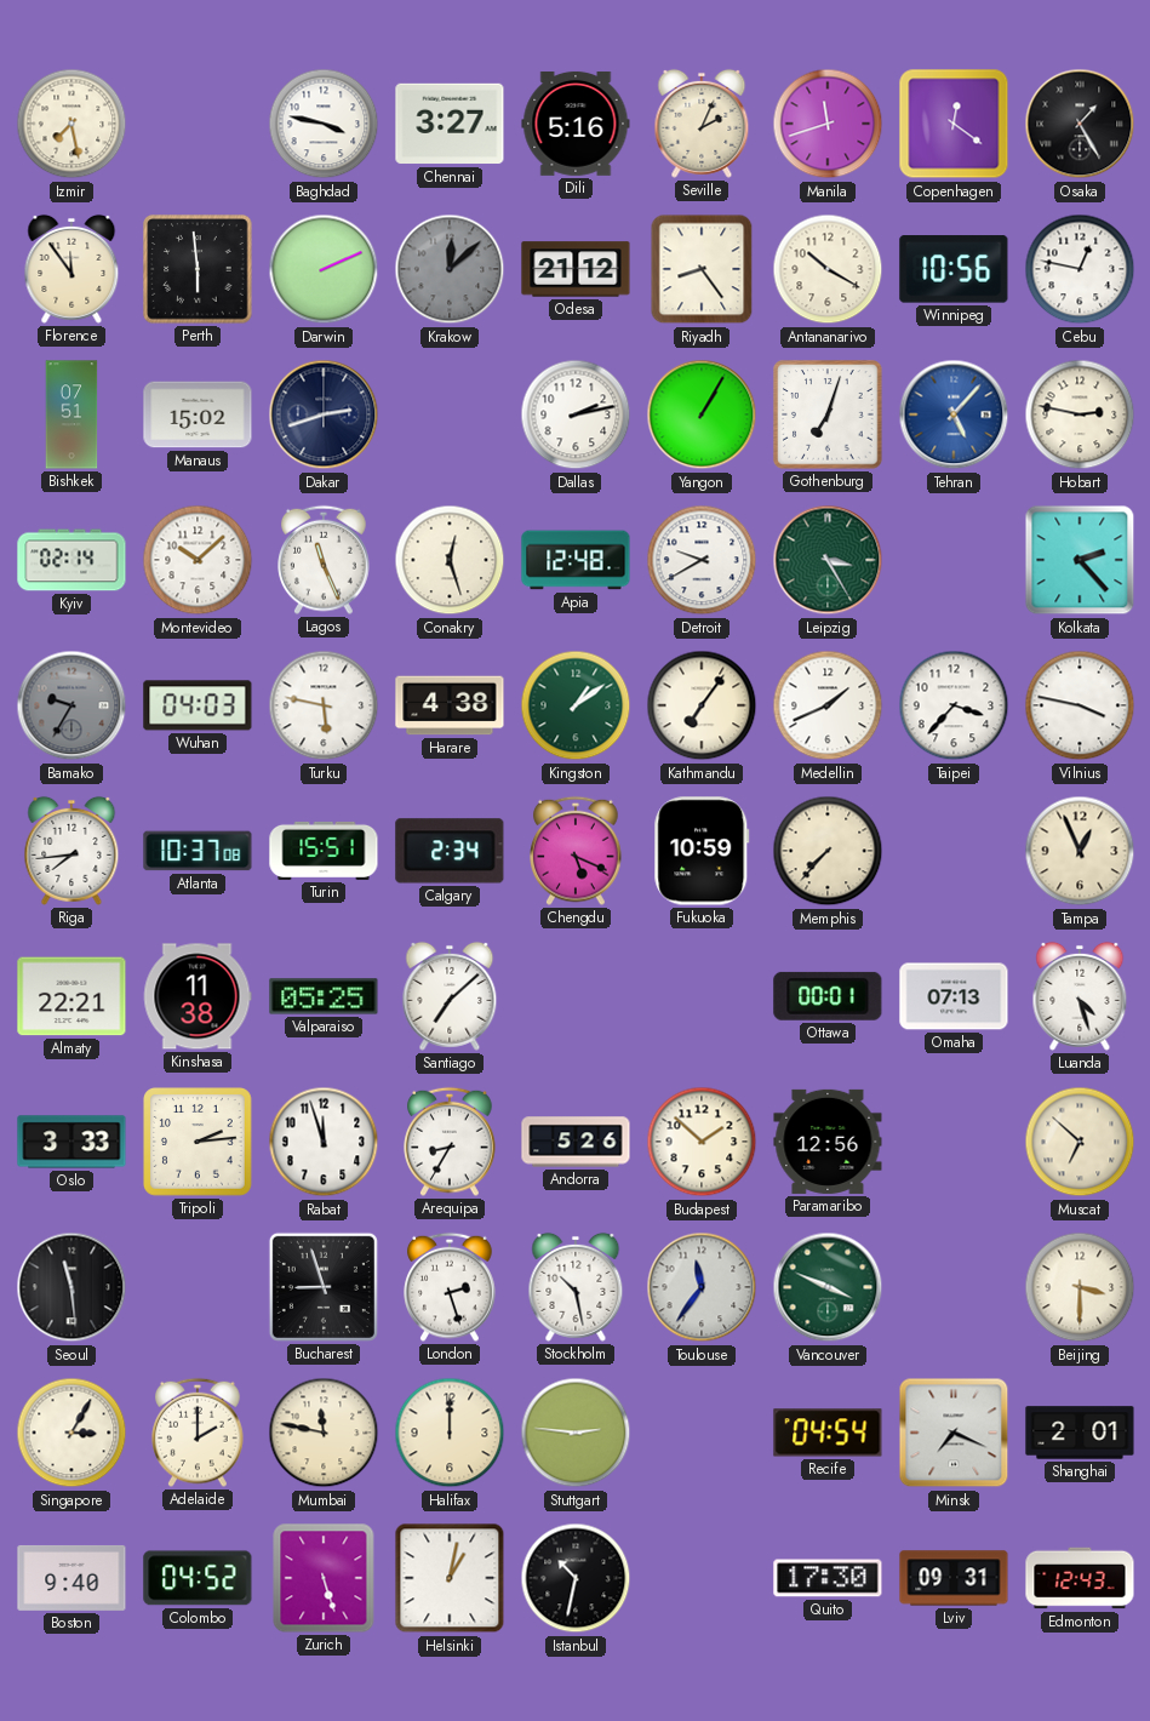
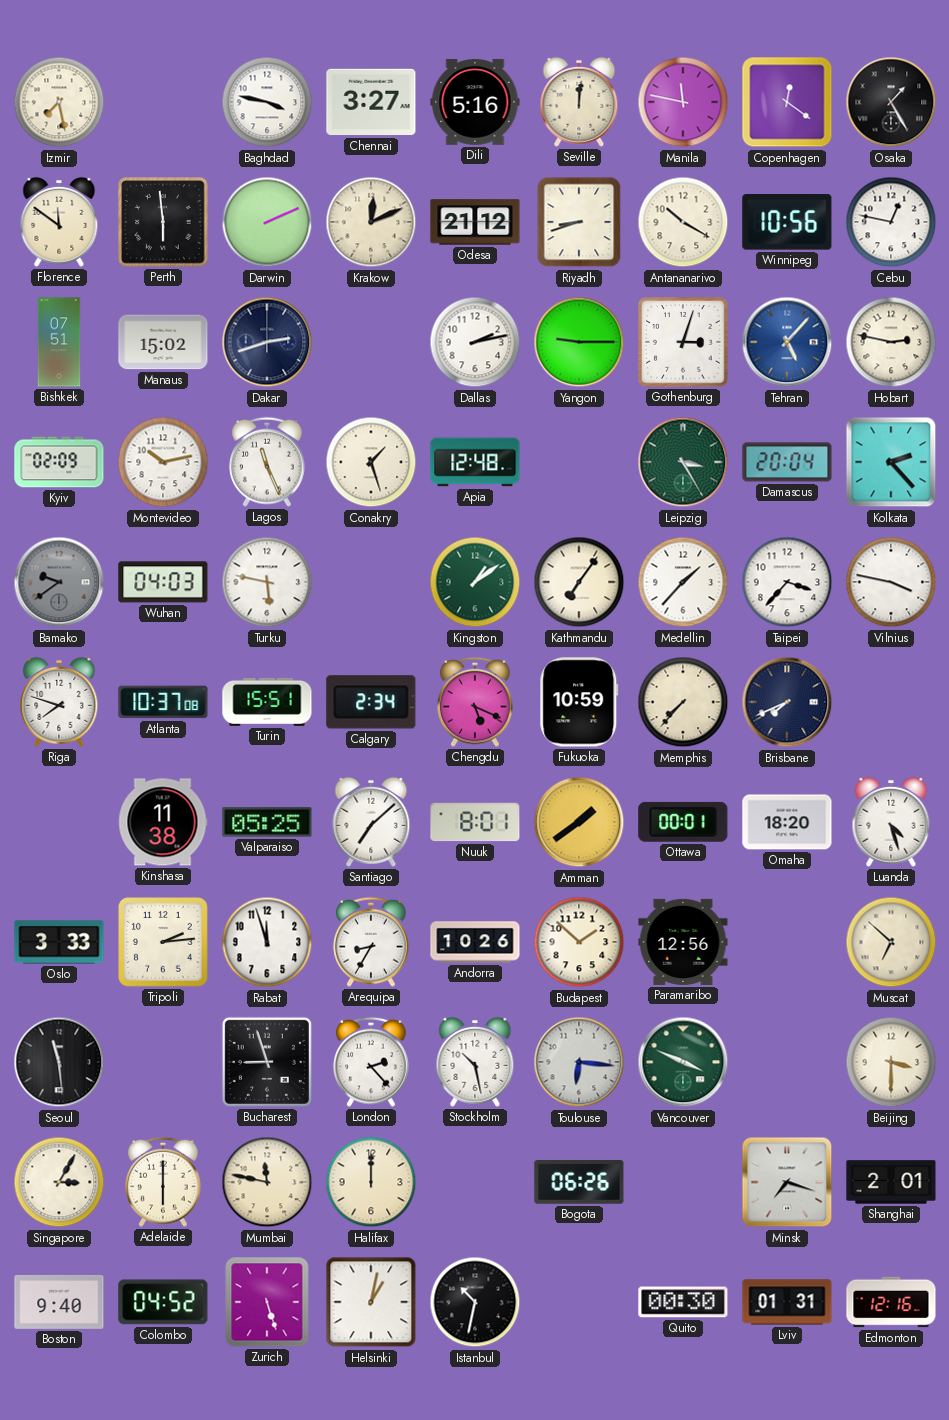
Seville: 2:04 -> 12:01
Manila: 11:42 -> 11:47
Florence: 11:54 -> 11:51
Krakow: 12:08 -> 12:11
Krakow dial: grey -> cream
Riyadh: 8:24 -> 8:42
Yangon: 1:05 -> 9:15
Gothenburg: 7:03 -> 3:03
Kyiv: 02:14 -> 02:09
Montevideo: 10:08 -> 10:13
Conakry: 12:27 -> 1:27
Detroit: 9:40 -> none
Damascus: none -> 20:04
Bamako: 9:35 -> 9:39
Harare: 4:38 -> none
Medellin: 1:41 -> 1:37
Riga: 7:44 -> 7:48
Brisbane: none -> 7:41
Tampa: 12:56 -> none
Almaty: 22:21 -> none
Nuuk: none -> 8:01
Amman: none -> 1:39
Omaha: 07:13 -> 18:20
Andorra: 5:26 -> 10:26
London: 2:27 -> 2:23
Toulouse: 11:36 -> 6:16
Adelaide: 2:00 -> 6:00
Stuttgart: 2:46 -> none
Bogota: none -> 06:26
Recife: 04:54 -> none
Minsk: 7:19 -> 7:18
Quito: 17:30 -> 00:30
Lviv: 09:31 -> 01:31
Edmonton: 12:43 -> 12:16
